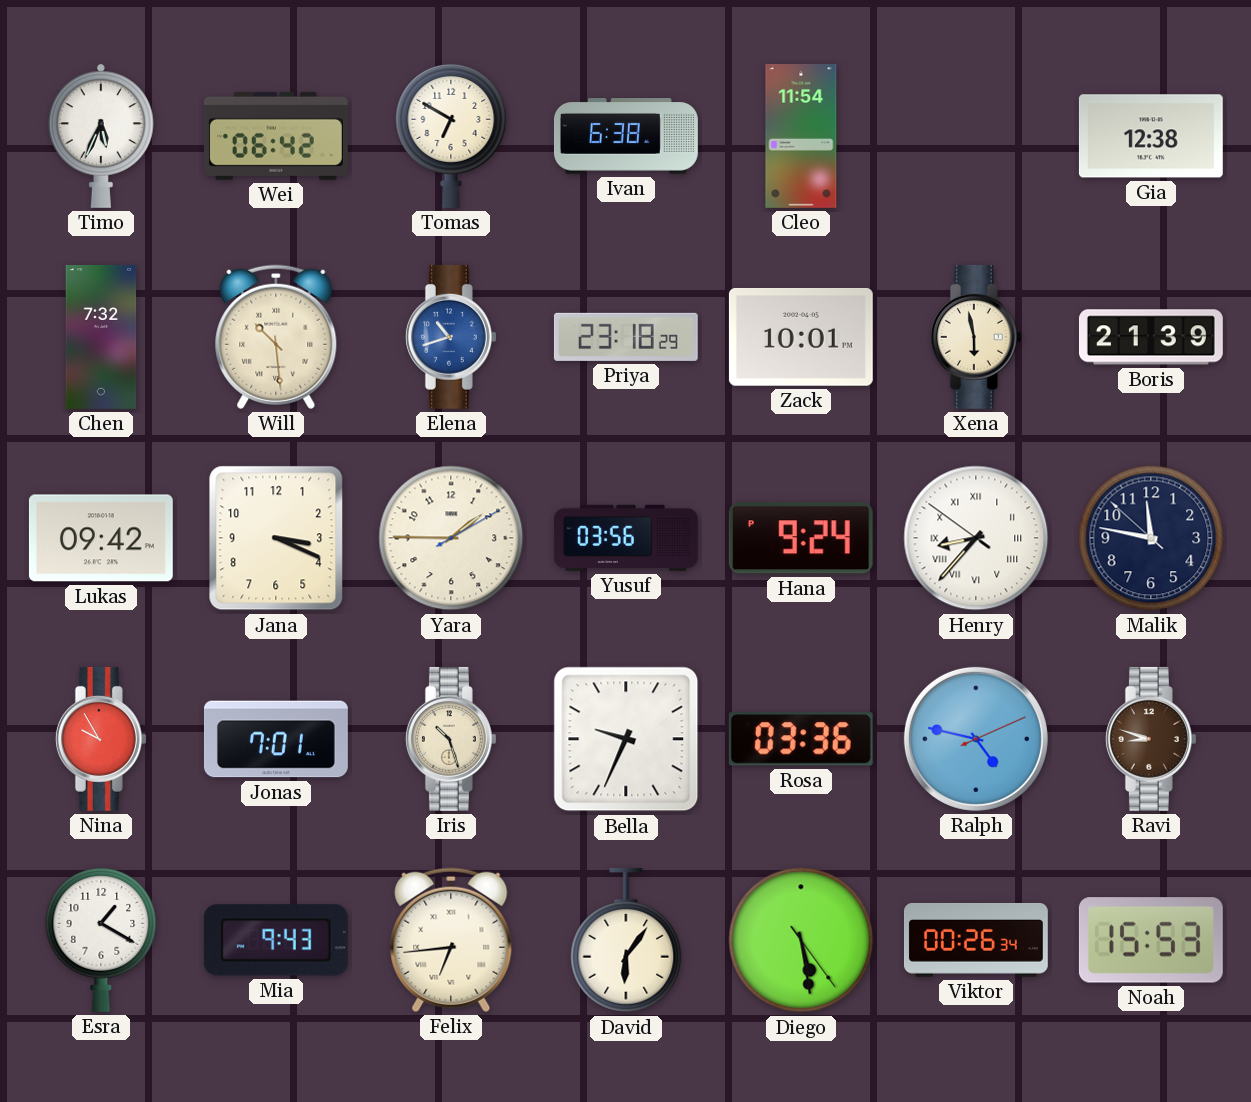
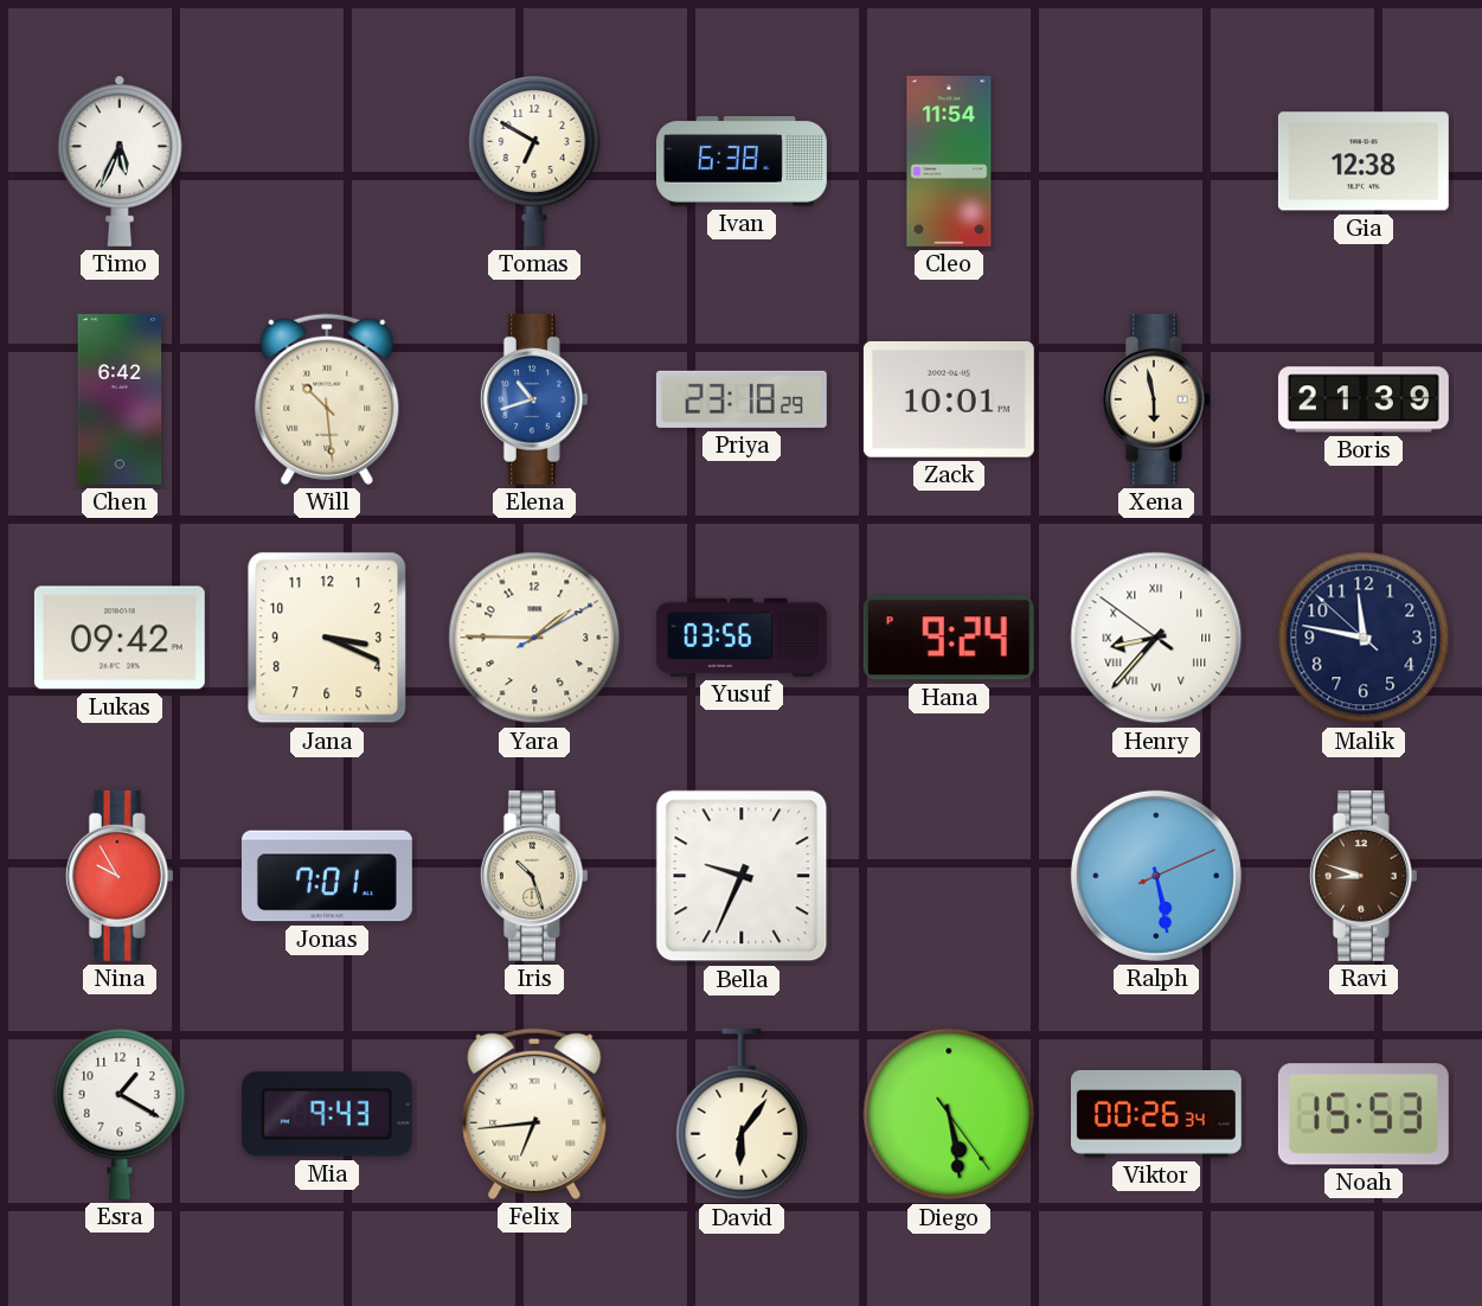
Wei: 06:42 -> none
Chen: 7:32 -> 6:42
Rosa: 03:36 -> none
Ralph: 4:47 -> 5:28
